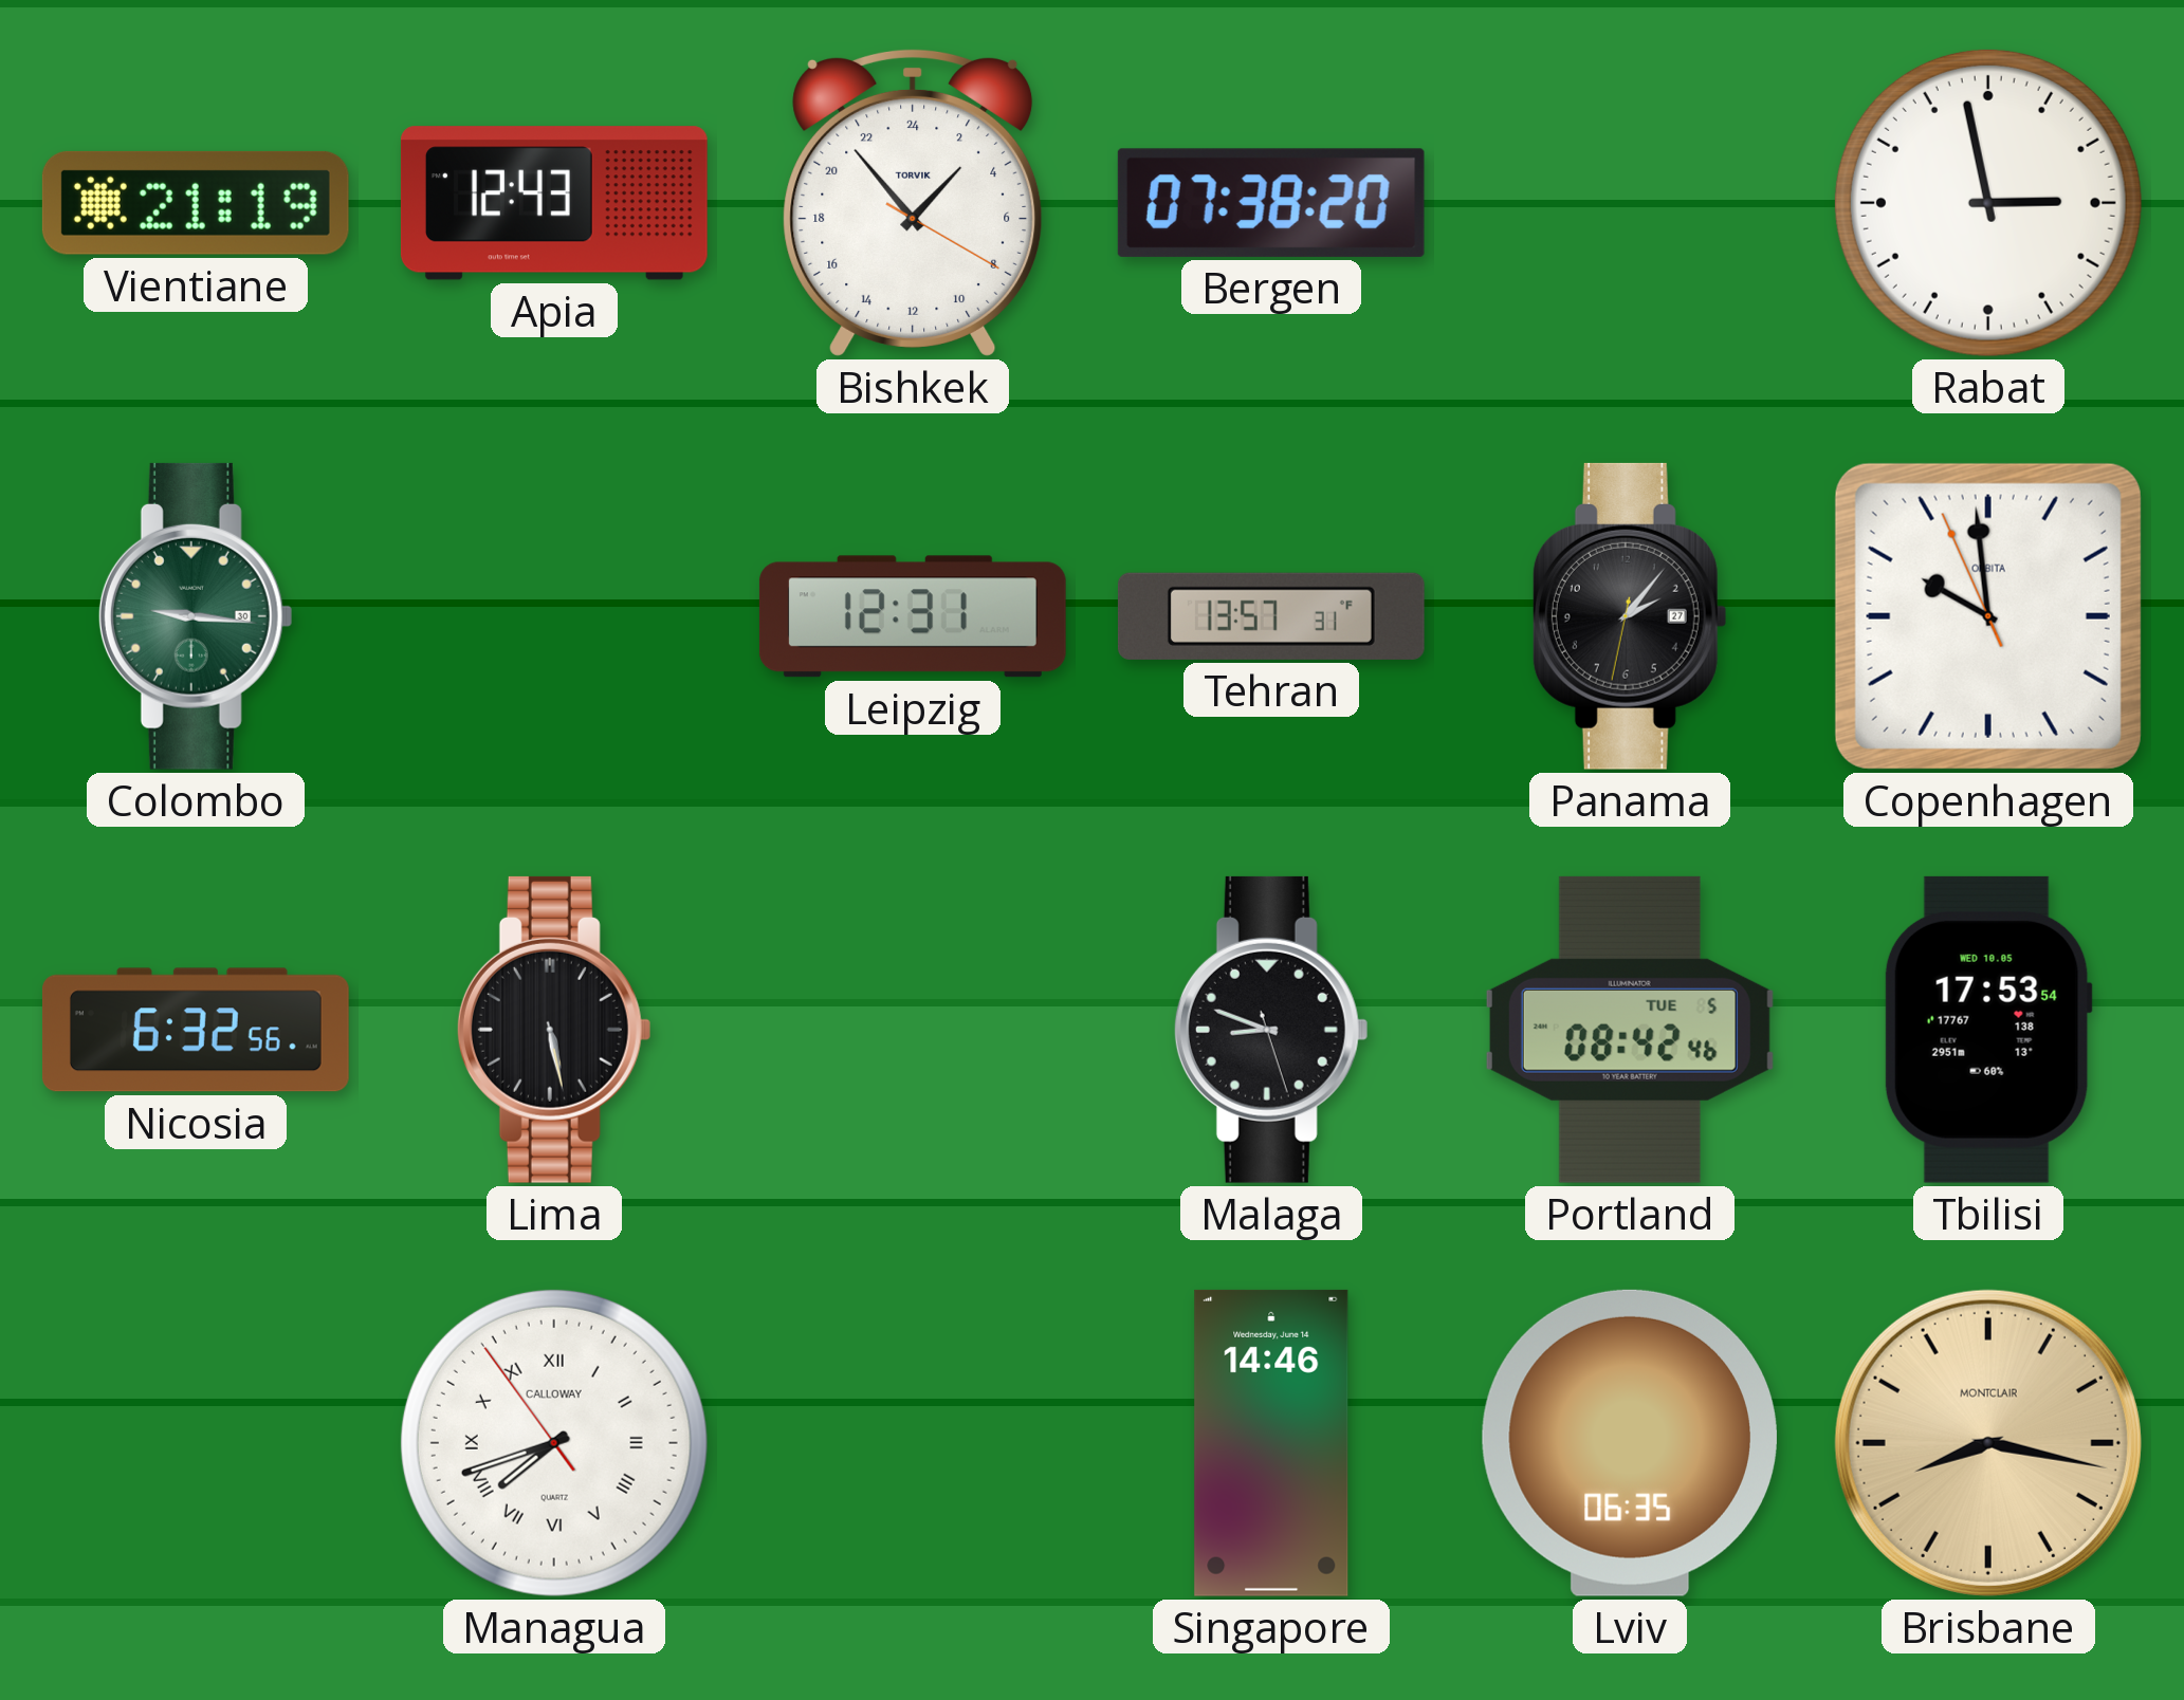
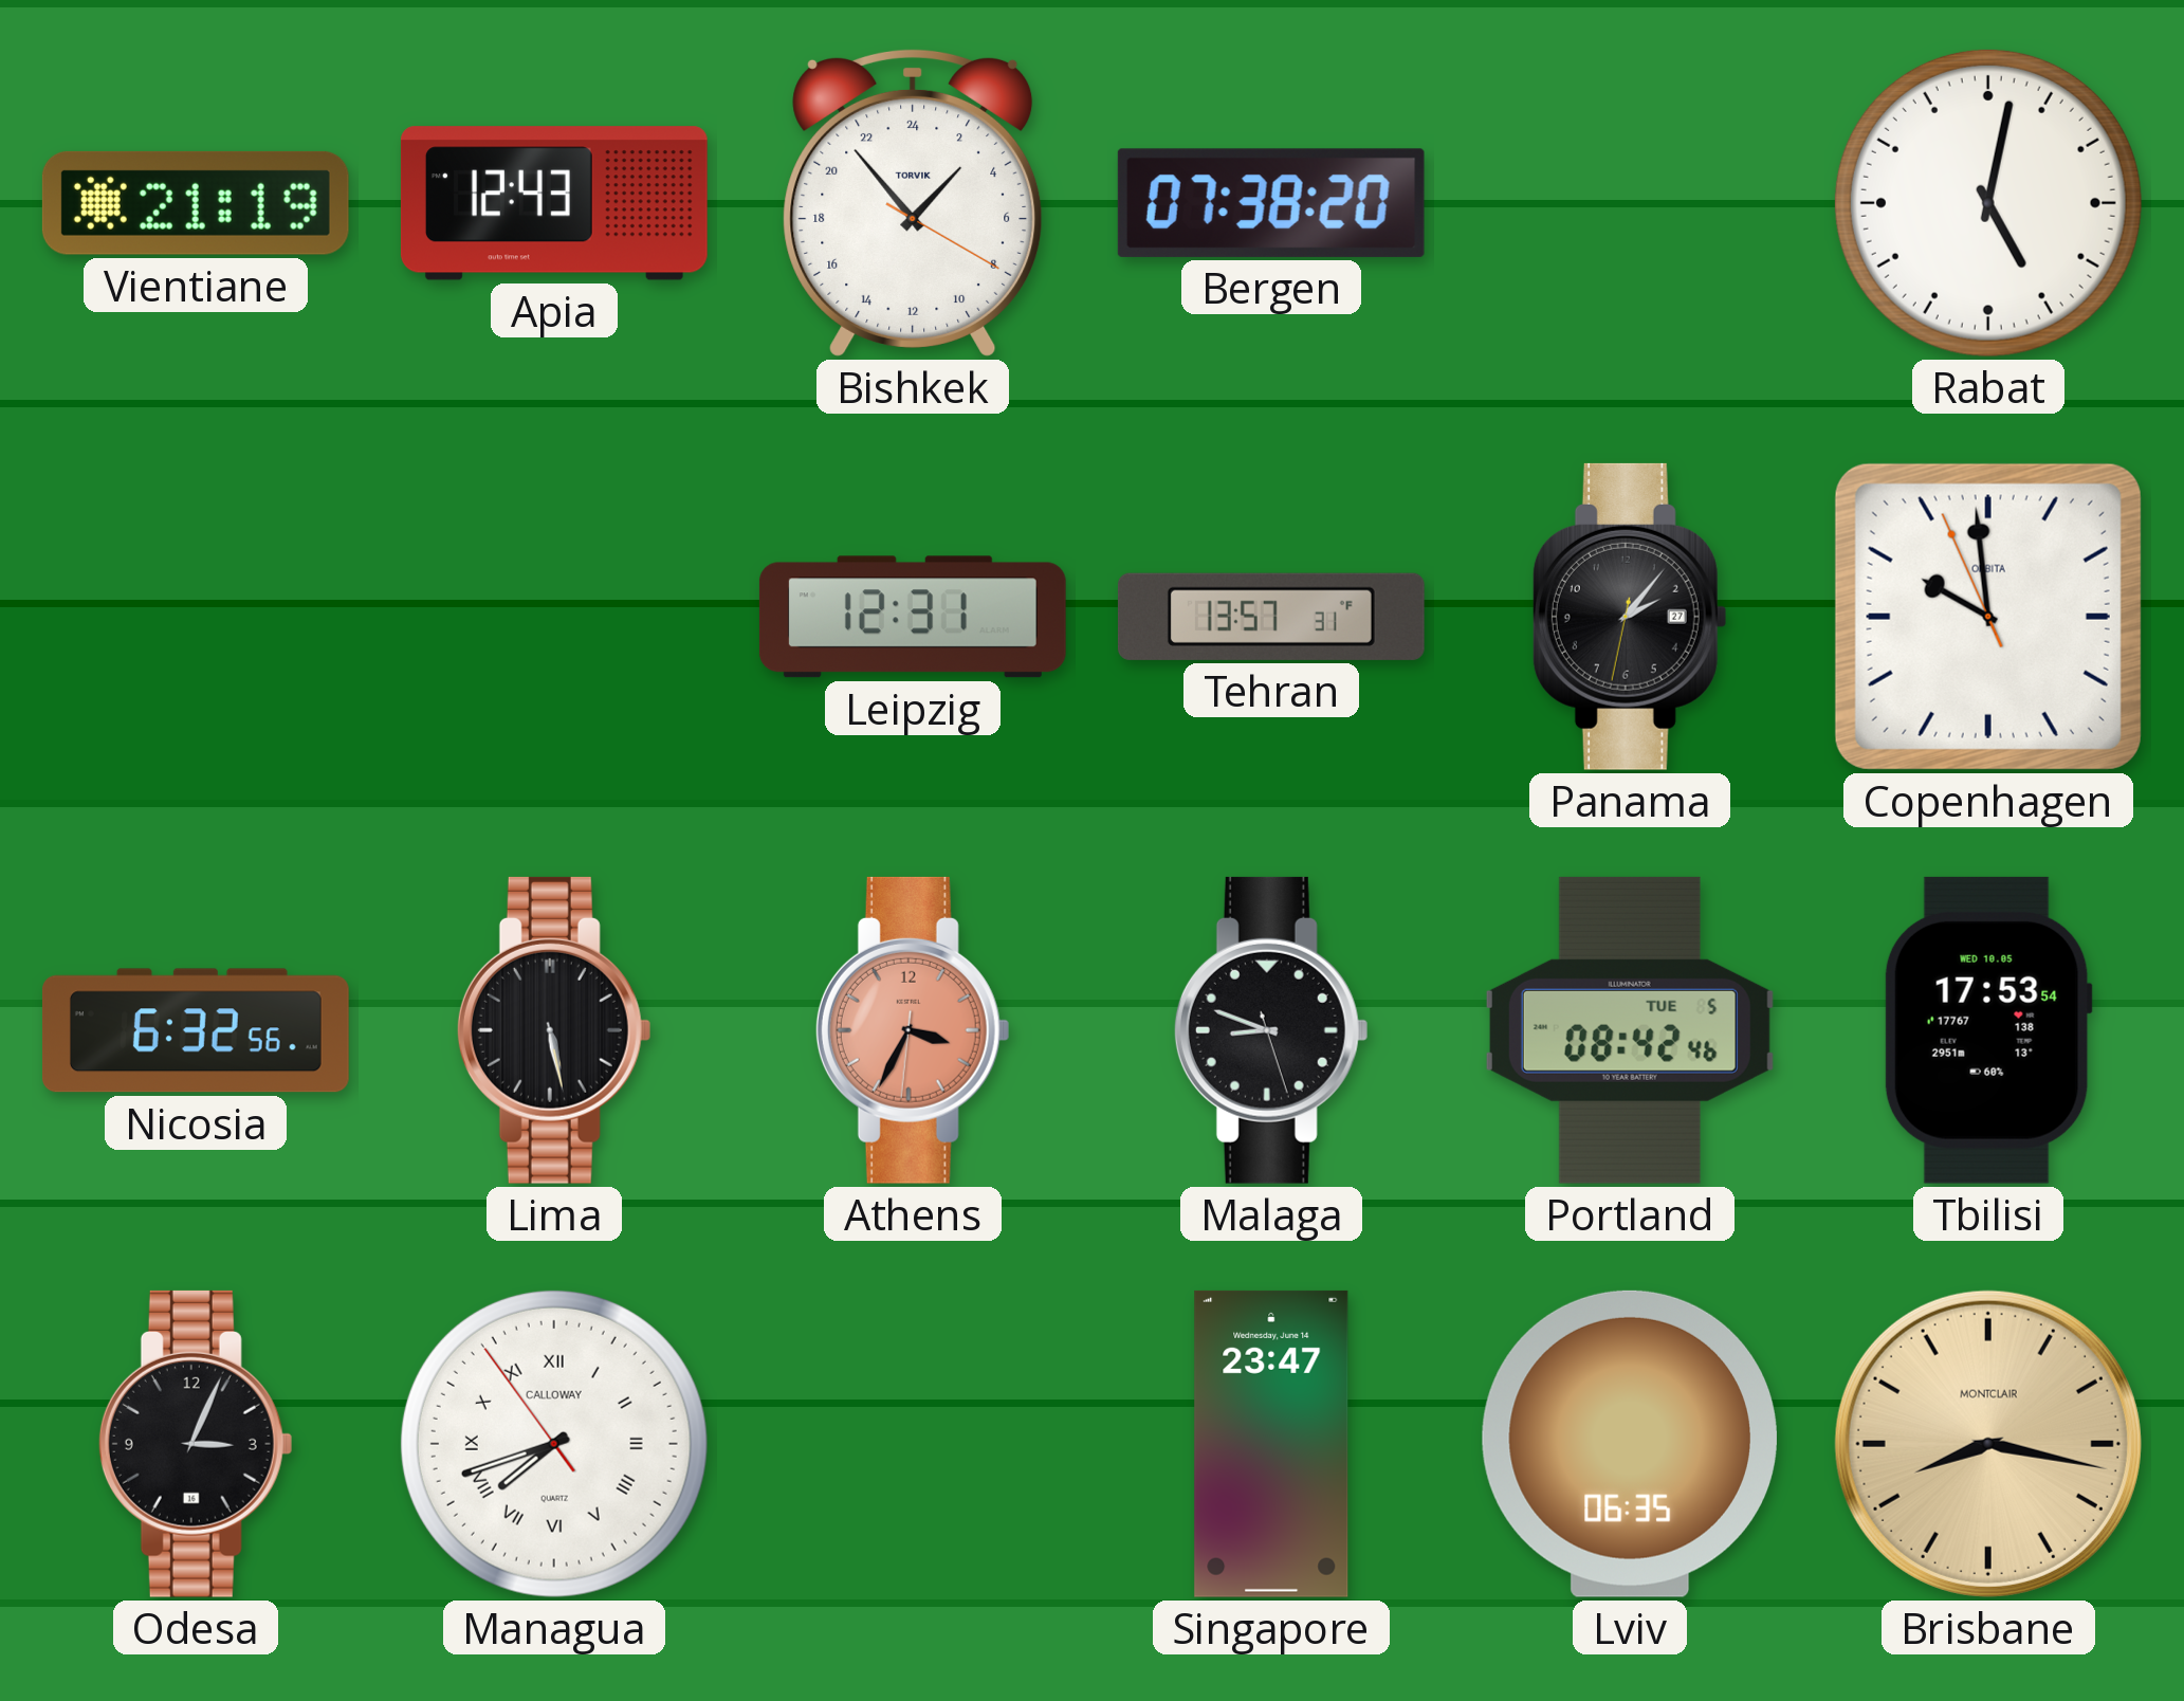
Rabat: 2:58 -> 5:02
Colombo: 9:16 -> none
Athens: none -> 3:34
Odesa: none -> 3:04
Singapore: 14:46 -> 23:47
